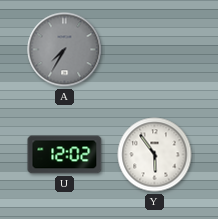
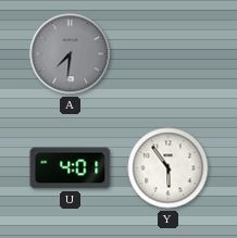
A: 7:35 -> 7:31
U: 12:02 -> 4:01
